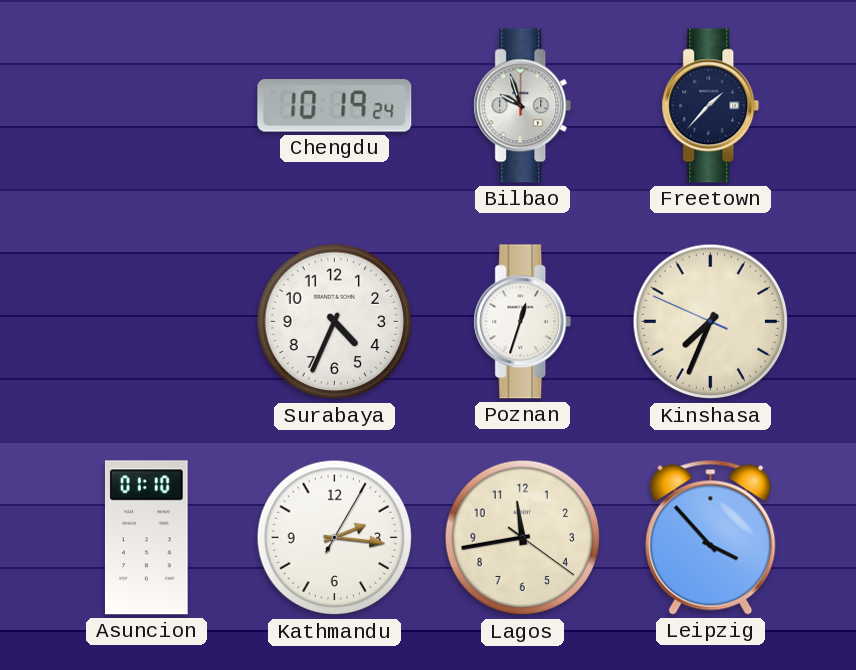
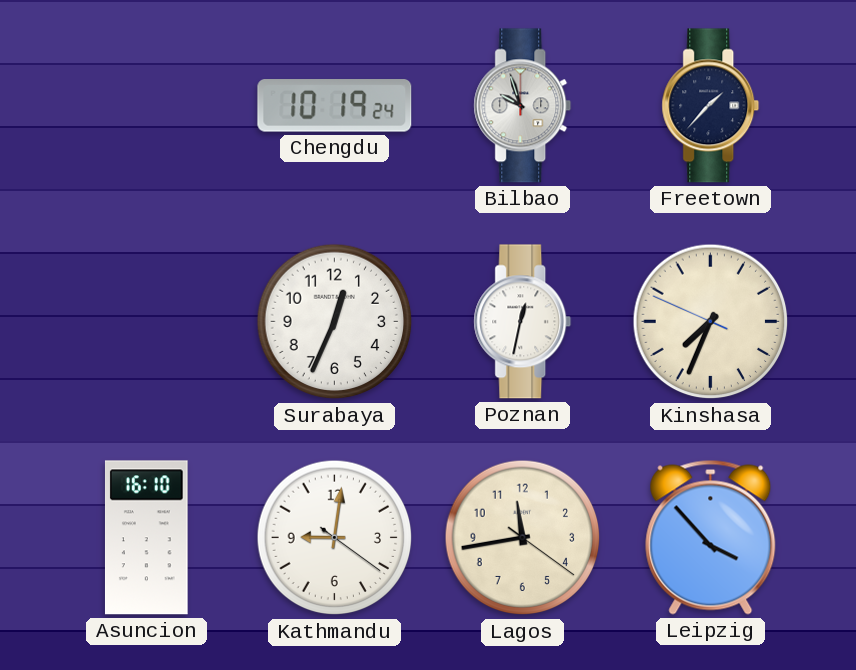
Surabaya: 4:34 -> 12:34
Poznan: 12:33 -> 12:32
Asuncion: 01:10 -> 16:10
Kathmandu: 2:16 -> 9:01
